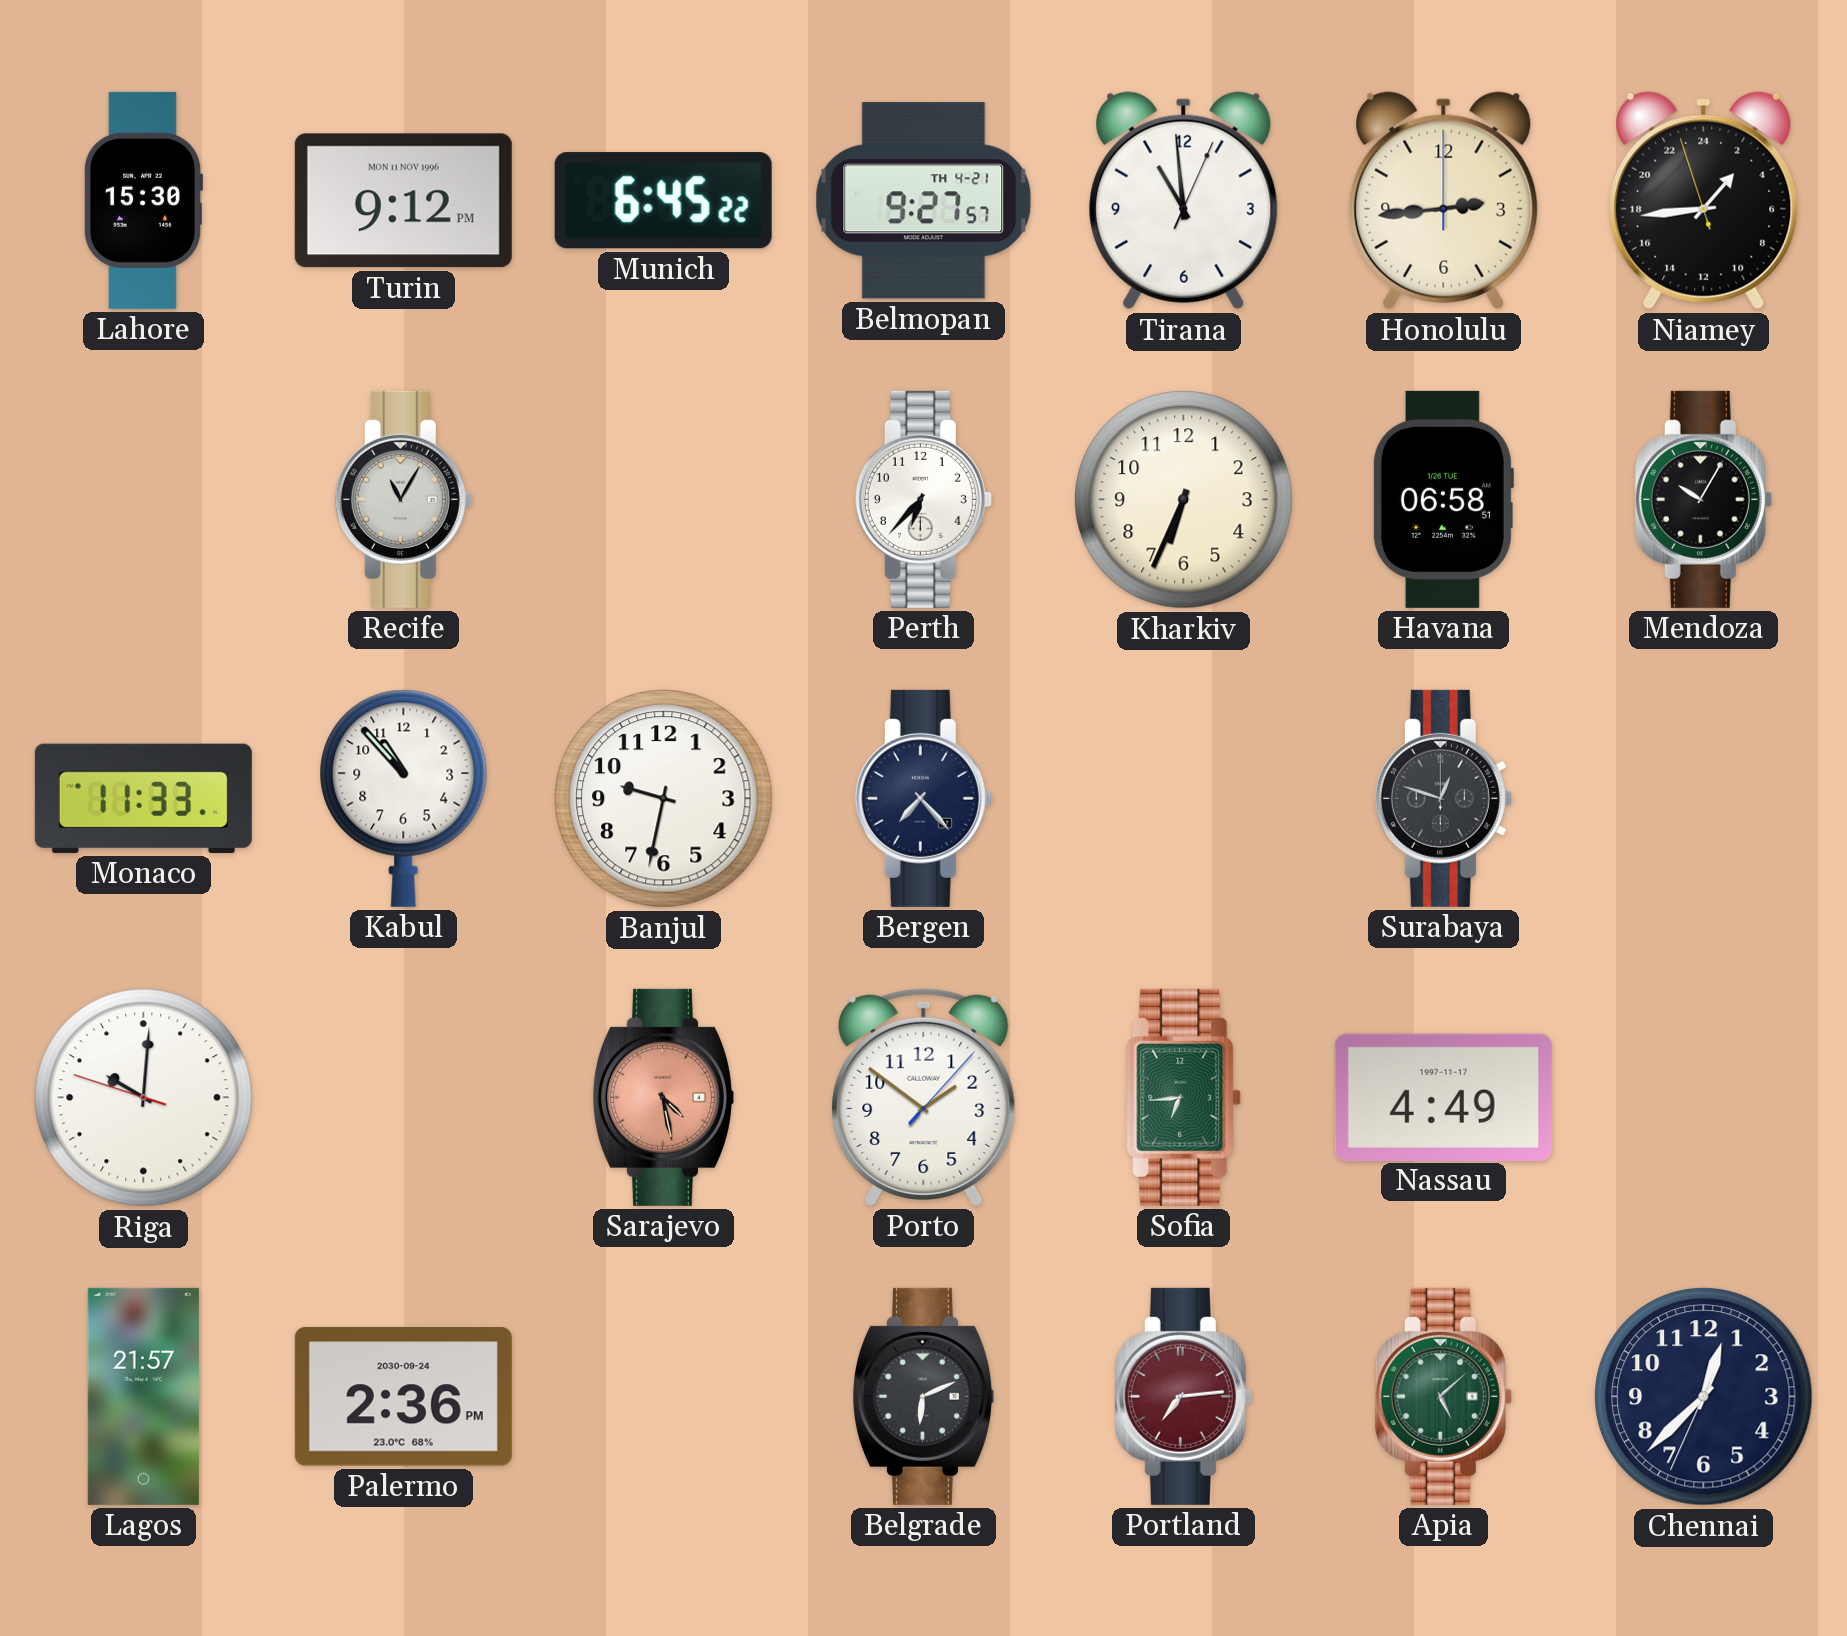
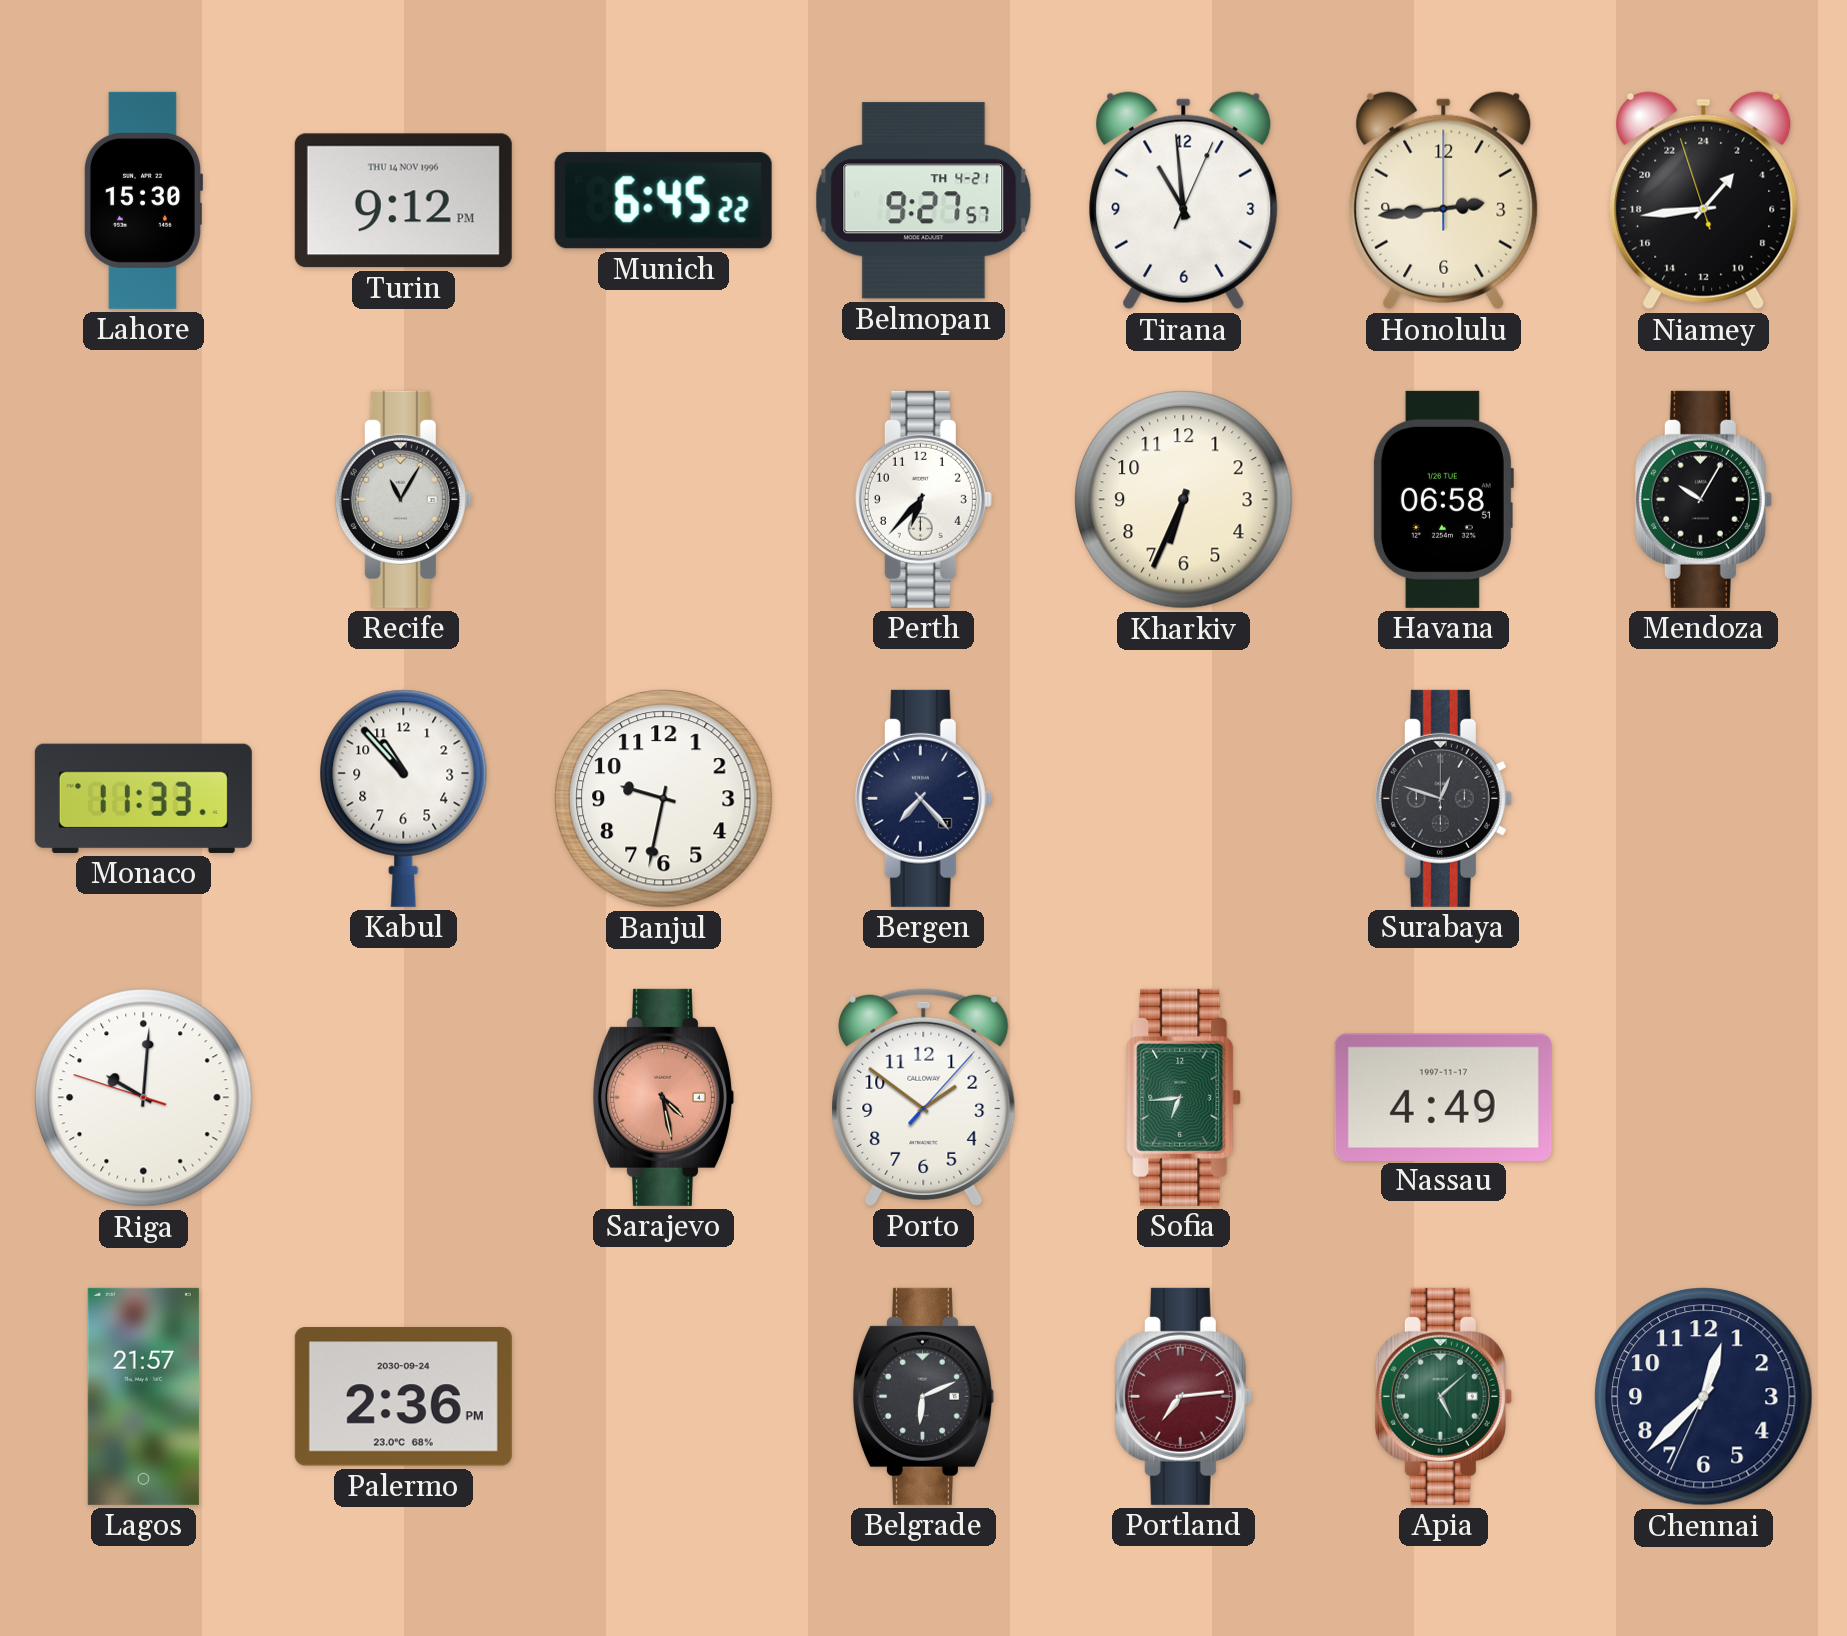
Turin date: MON 11 NOV 1996 -> THU 14 NOV 1996
